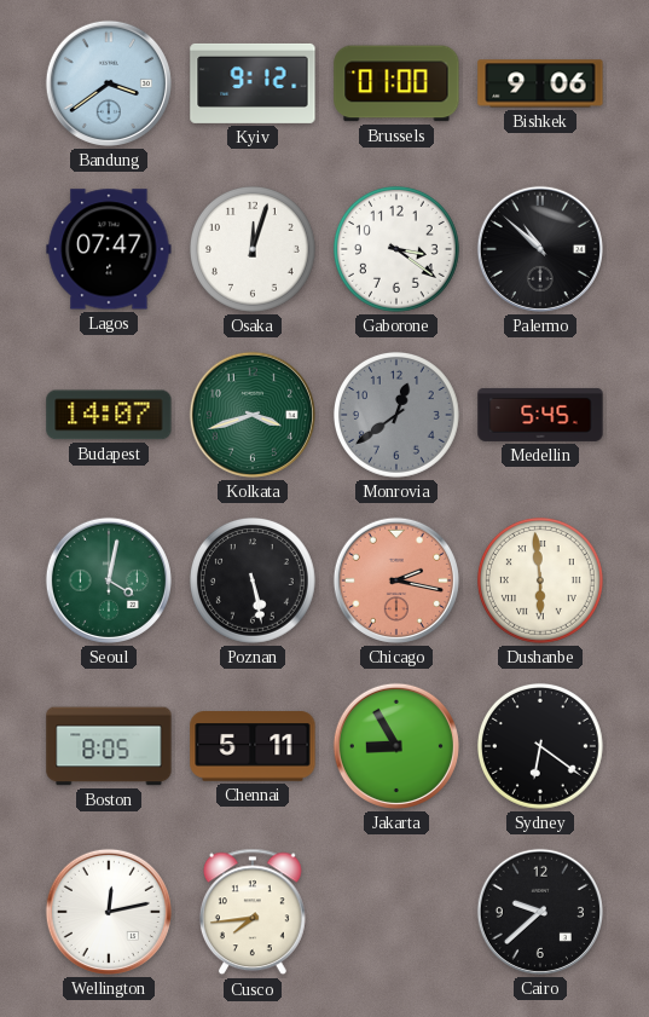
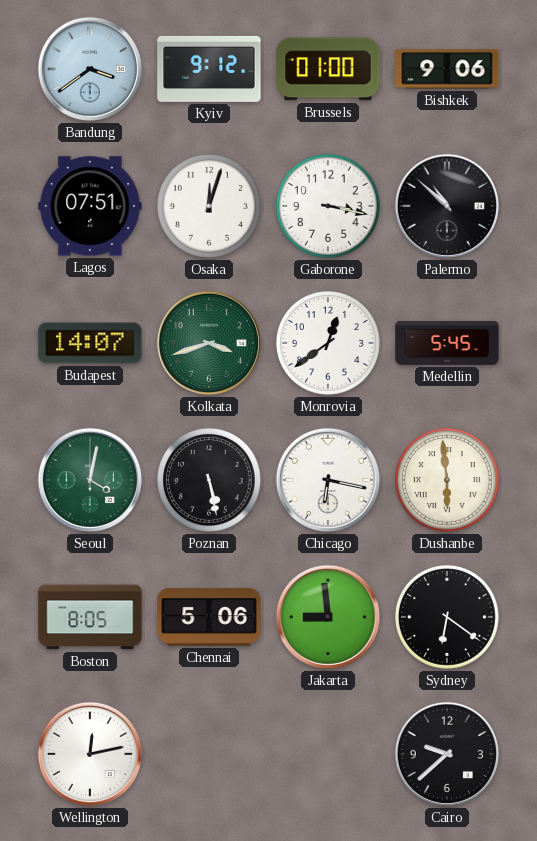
Lagos: 07:47 -> 07:51
Gaborone: 3:21 -> 3:17
Monrovia dial: grey -> white
Chicago: 2:17 -> 6:17
Chicago dial: salmon -> white
Chennai: 5:11 -> 5:06
Jakarta: 8:55 -> 8:59
Cusco: 7:44 -> none
